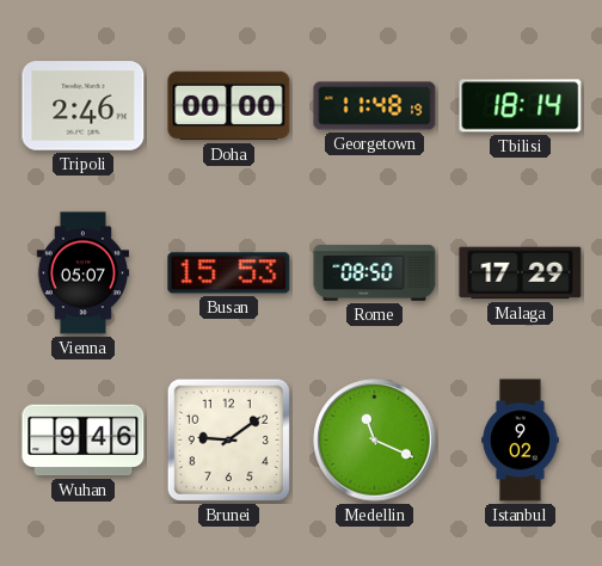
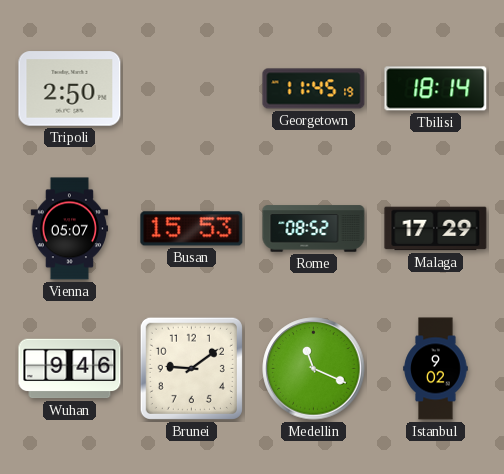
Tripoli: 2:46 -> 2:50
Doha: 00:00 -> none
Georgetown: 11:48 -> 11:45
Rome: 08:50 -> 08:52
